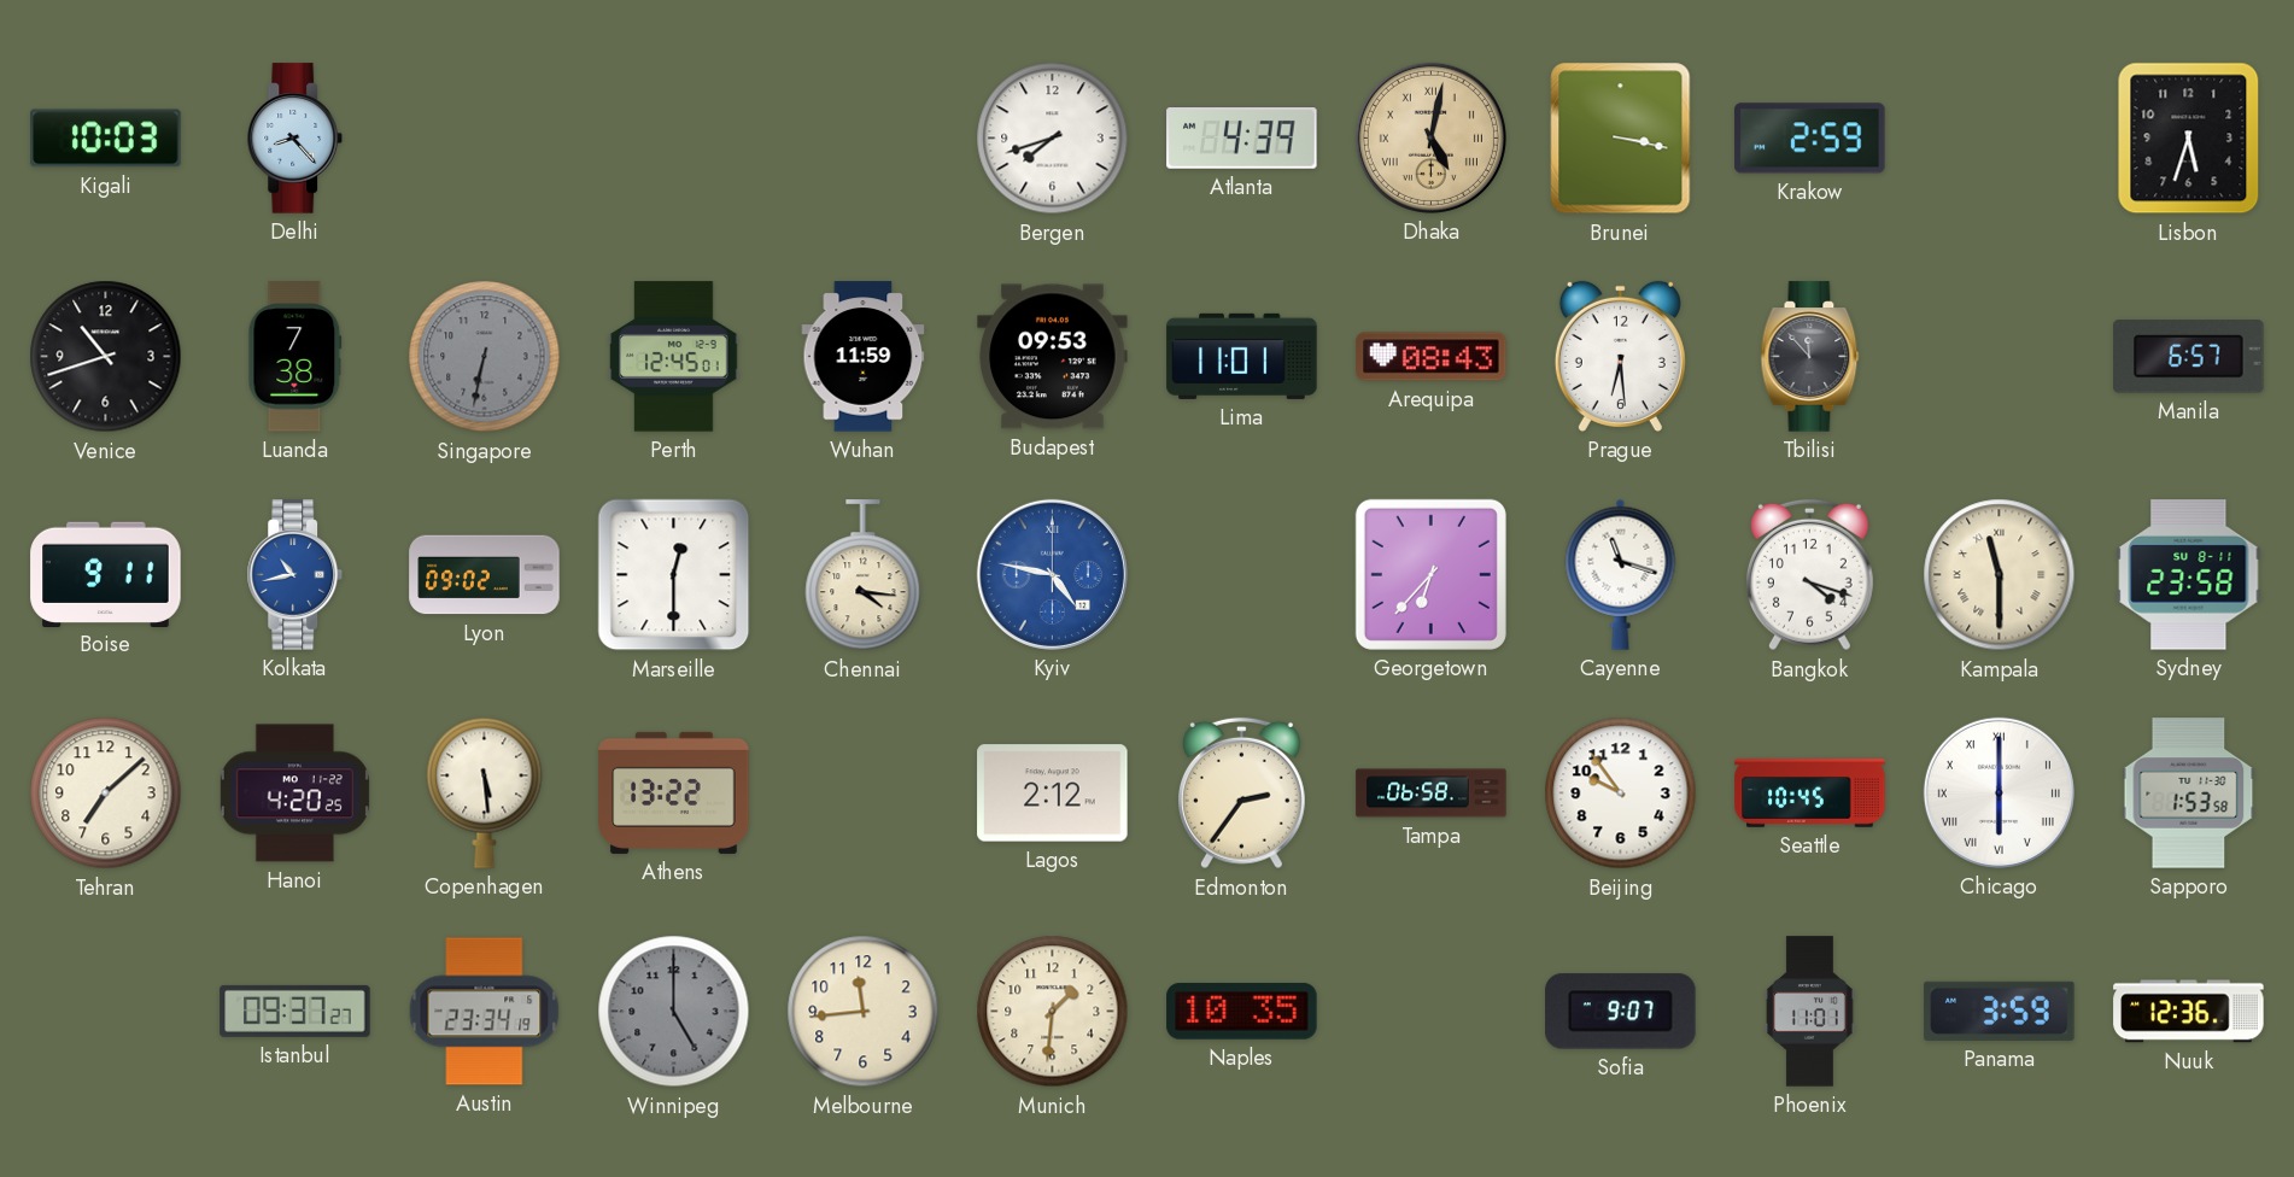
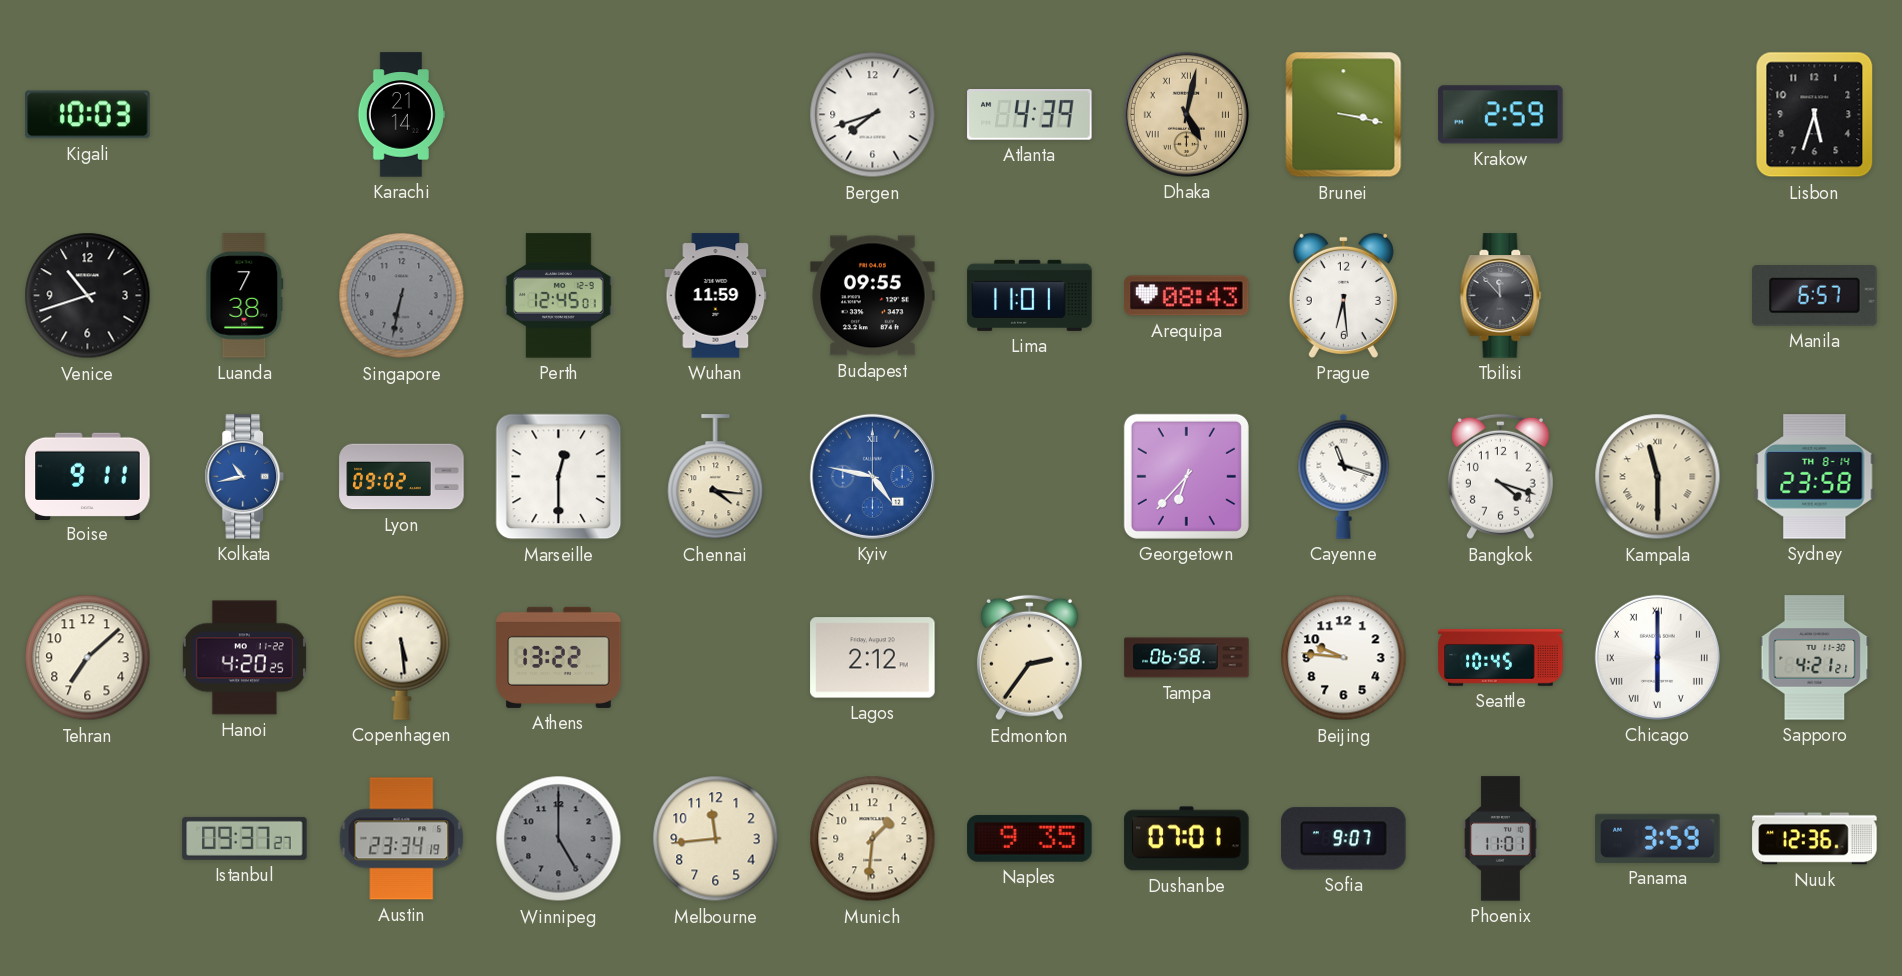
Delhi: 8:23 -> none
Karachi: none -> 21:14
Budapest: 09:53 -> 09:55
Sydney date: SU 8-11 -> TH 8-14
Beijing: 9:54 -> 9:46
Sapporo: 1:53 -> 4:21
Naples: 10:35 -> 9:35
Dushanbe: none -> 07:01
